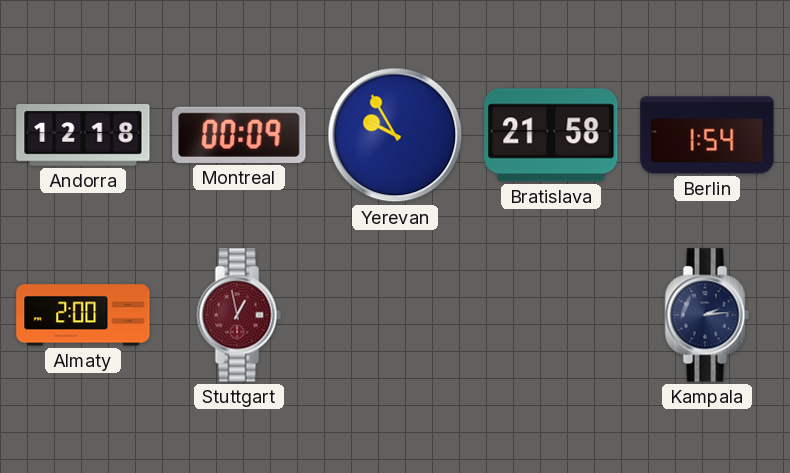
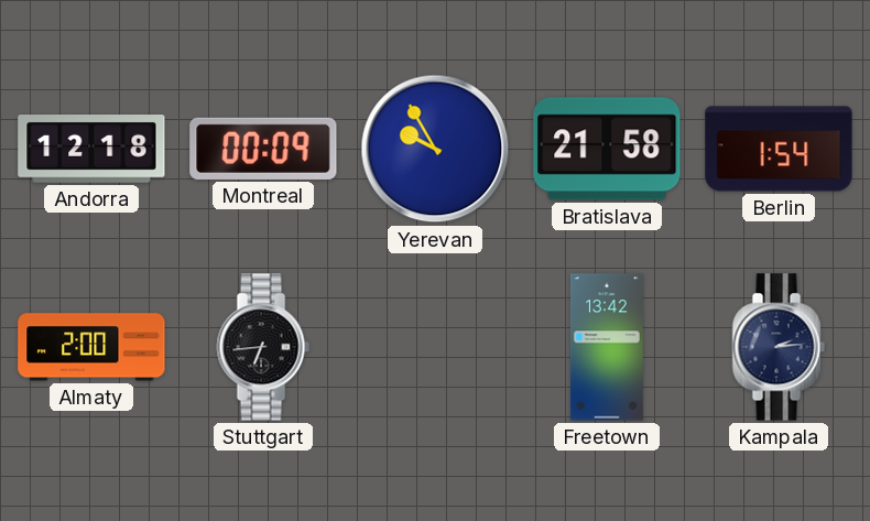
Stuttgart: 12:58 -> 6:44
Stuttgart dial: burgundy -> black
Freetown: none -> 13:42
